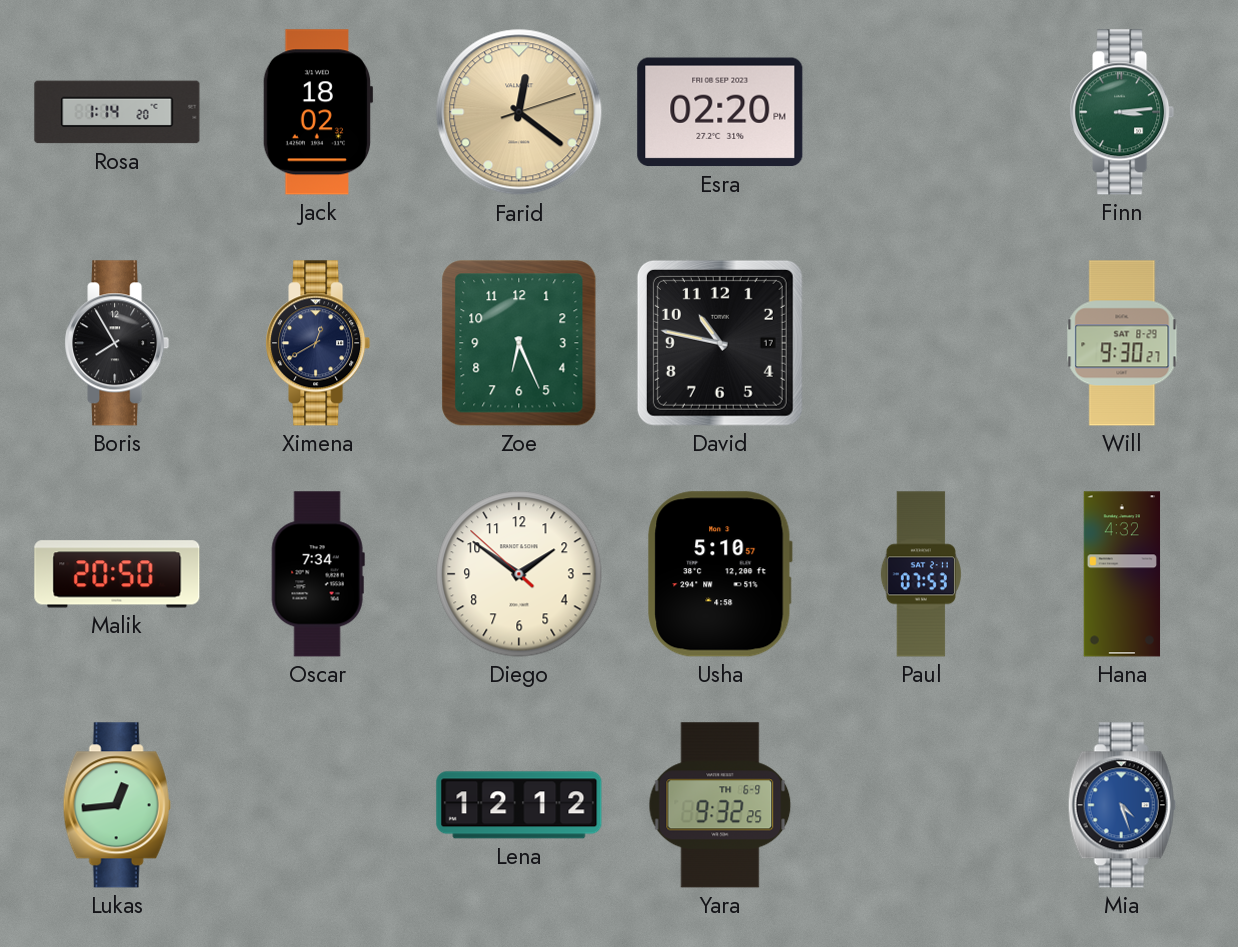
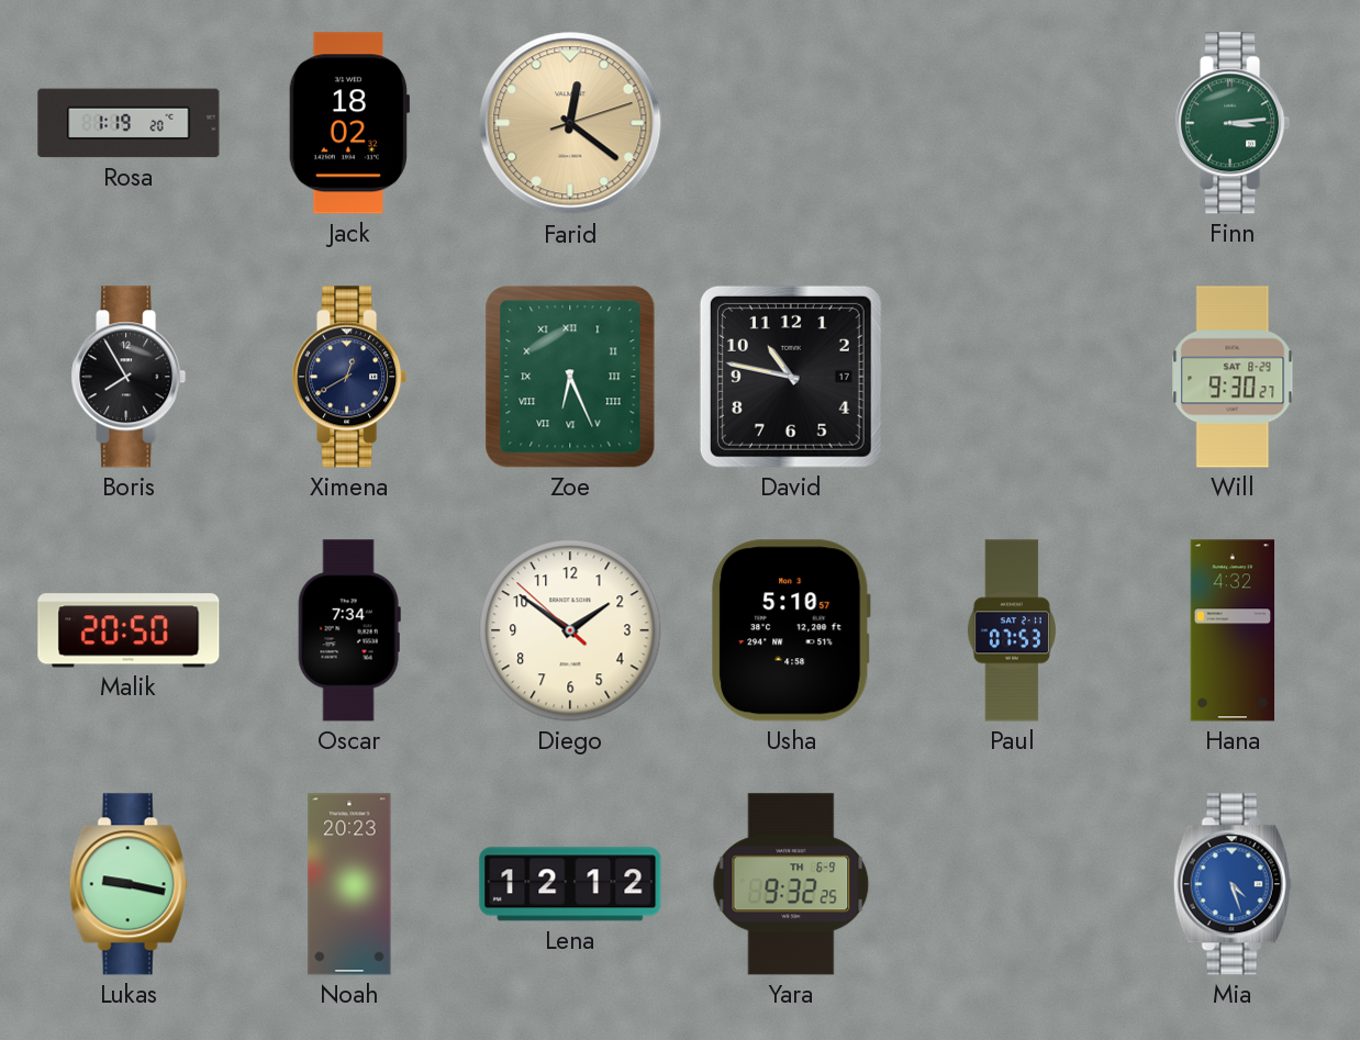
Rosa: 1:14 -> 1:19
Esra: 02:20 -> none
Zoe numerals: Arabic -> Roman
Lukas: 12:44 -> 9:17
Noah: none -> 20:23
